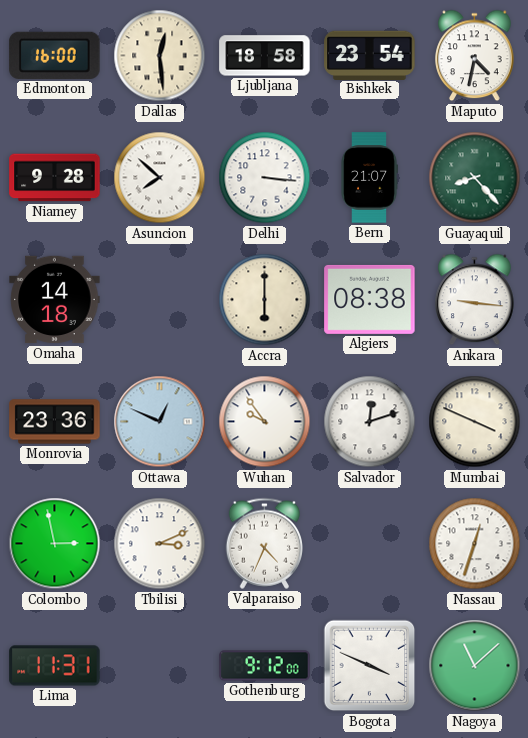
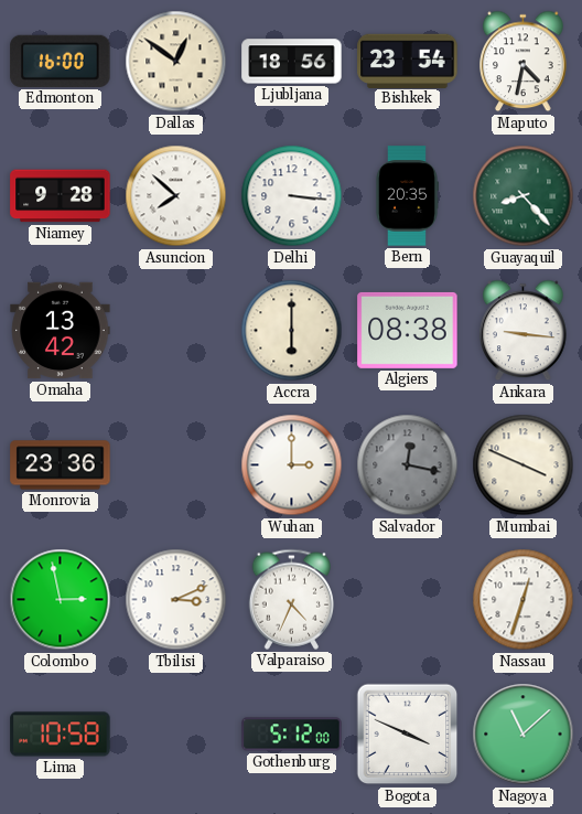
Dallas: 12:29 -> 12:51
Ljubljana: 18:58 -> 18:56
Bern: 21:07 -> 20:35
Omaha: 14:18 -> 13:42
Ottawa: 12:49 -> none
Wuhan: 9:54 -> 3:00
Salvador: 12:12 -> 12:17
Salvador dial: white -> grey
Lima: 11:31 -> 10:58
Gothenburg: 9:12 -> 5:12
